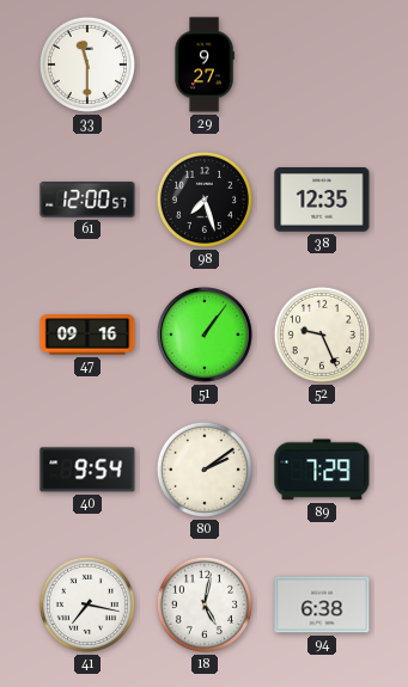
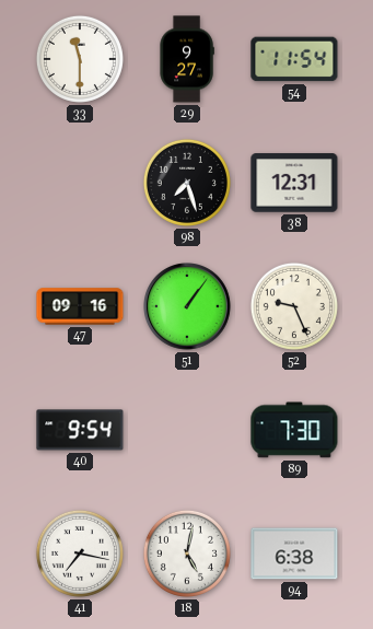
54: none -> 11:54
61: 12:00 -> none
38: 12:35 -> 12:31
80: 2:09 -> none
89: 7:29 -> 7:30
